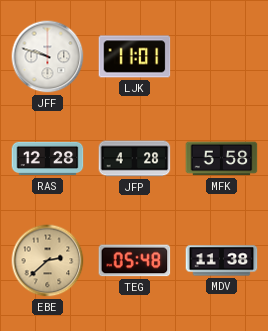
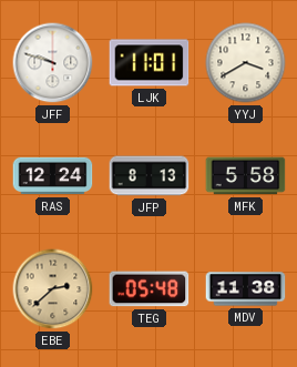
YYJ: none -> 3:40
RAS: 12:28 -> 12:24
JFP: 4:28 -> 8:13
